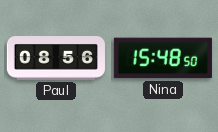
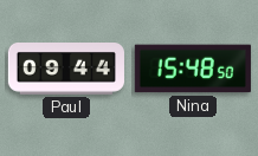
Paul: 08:56 -> 09:44
